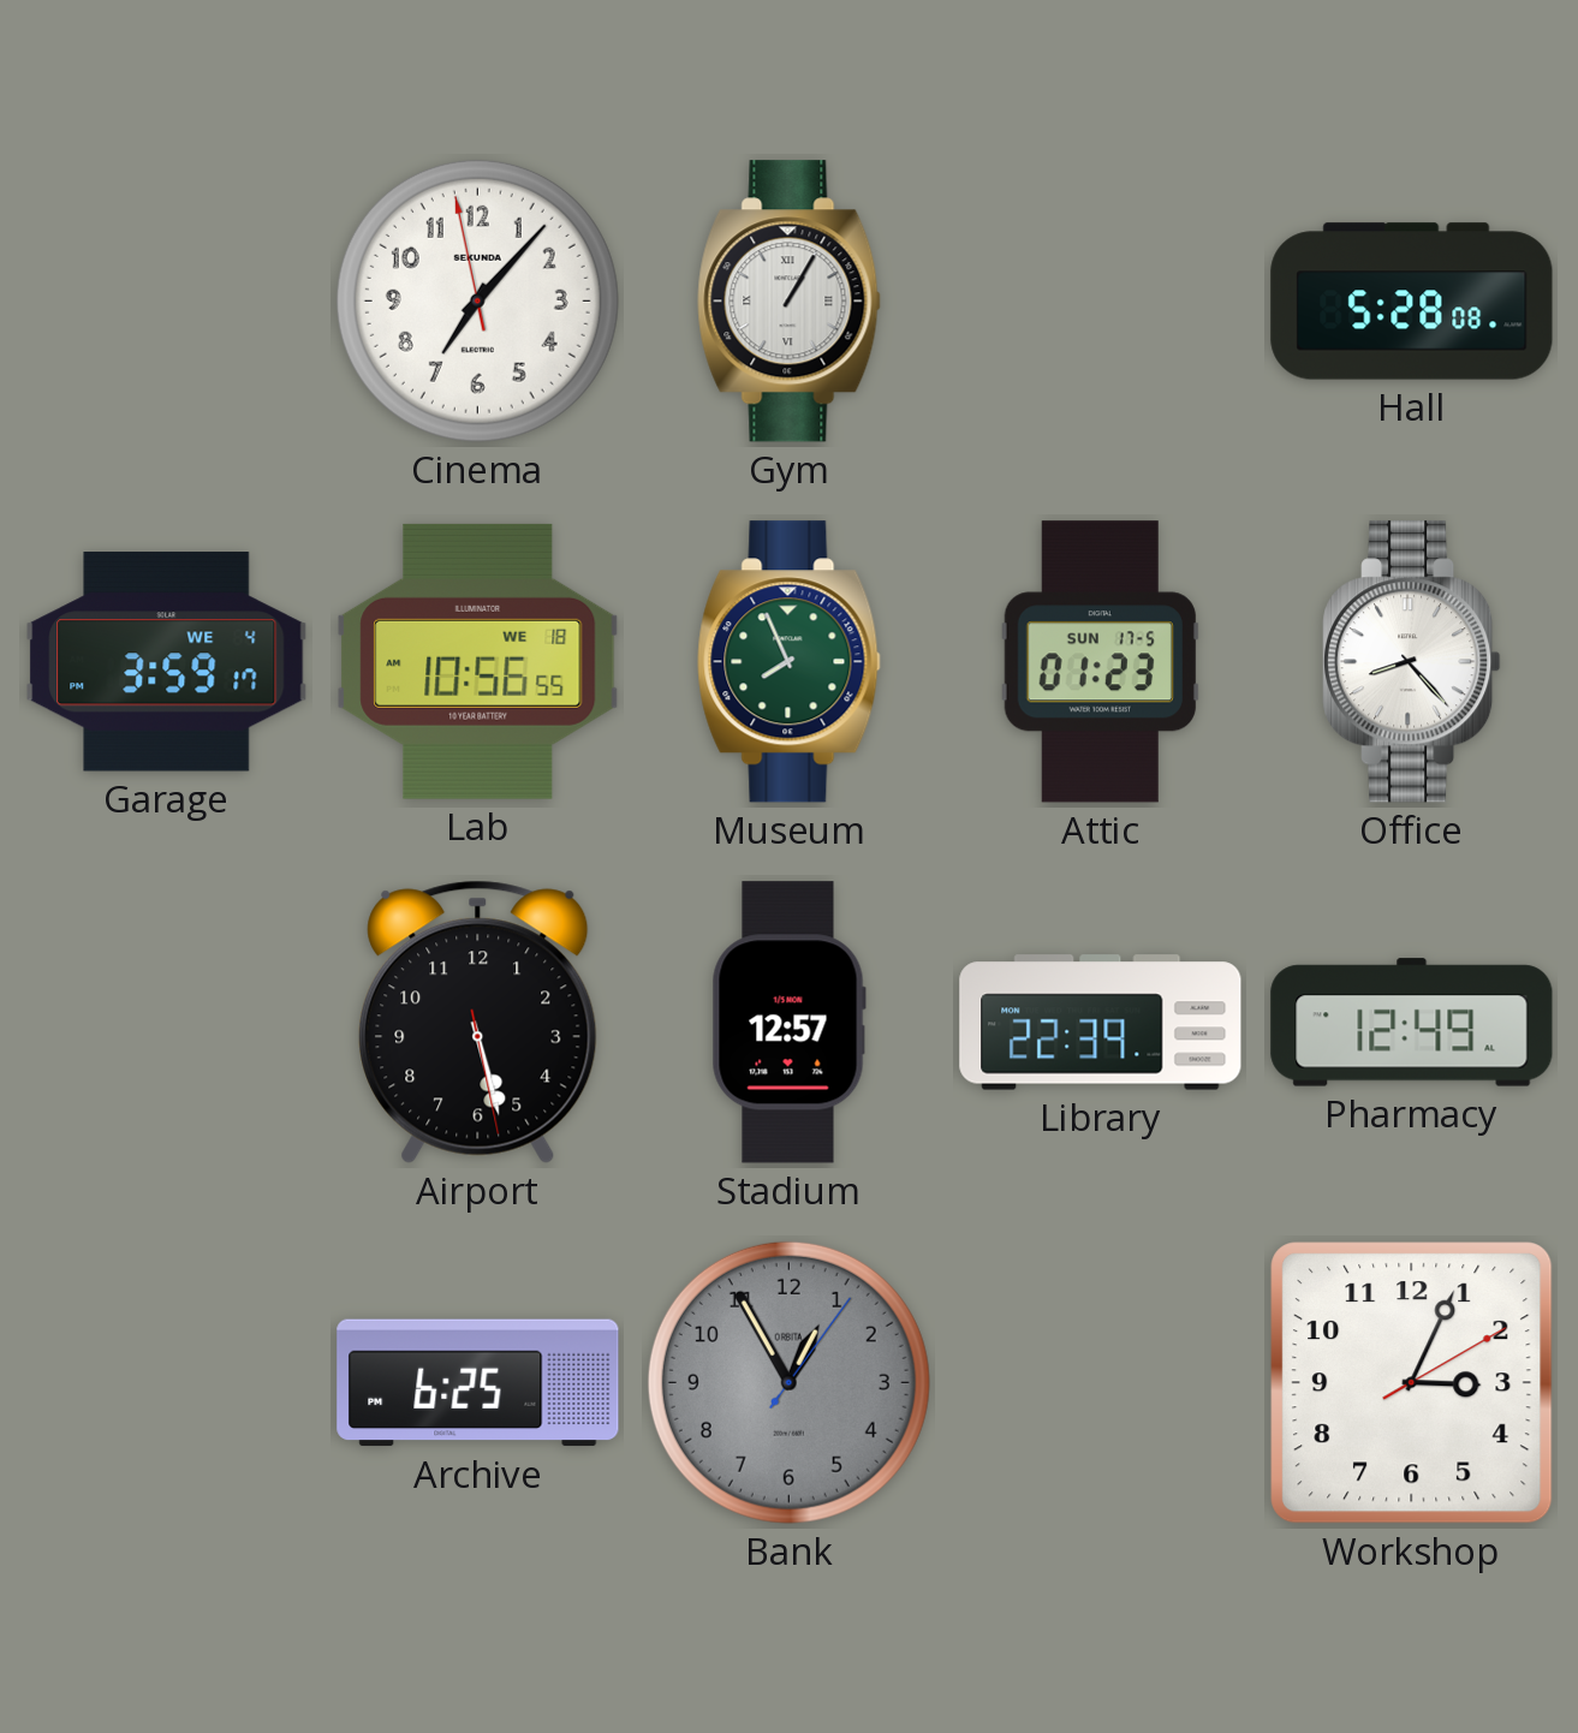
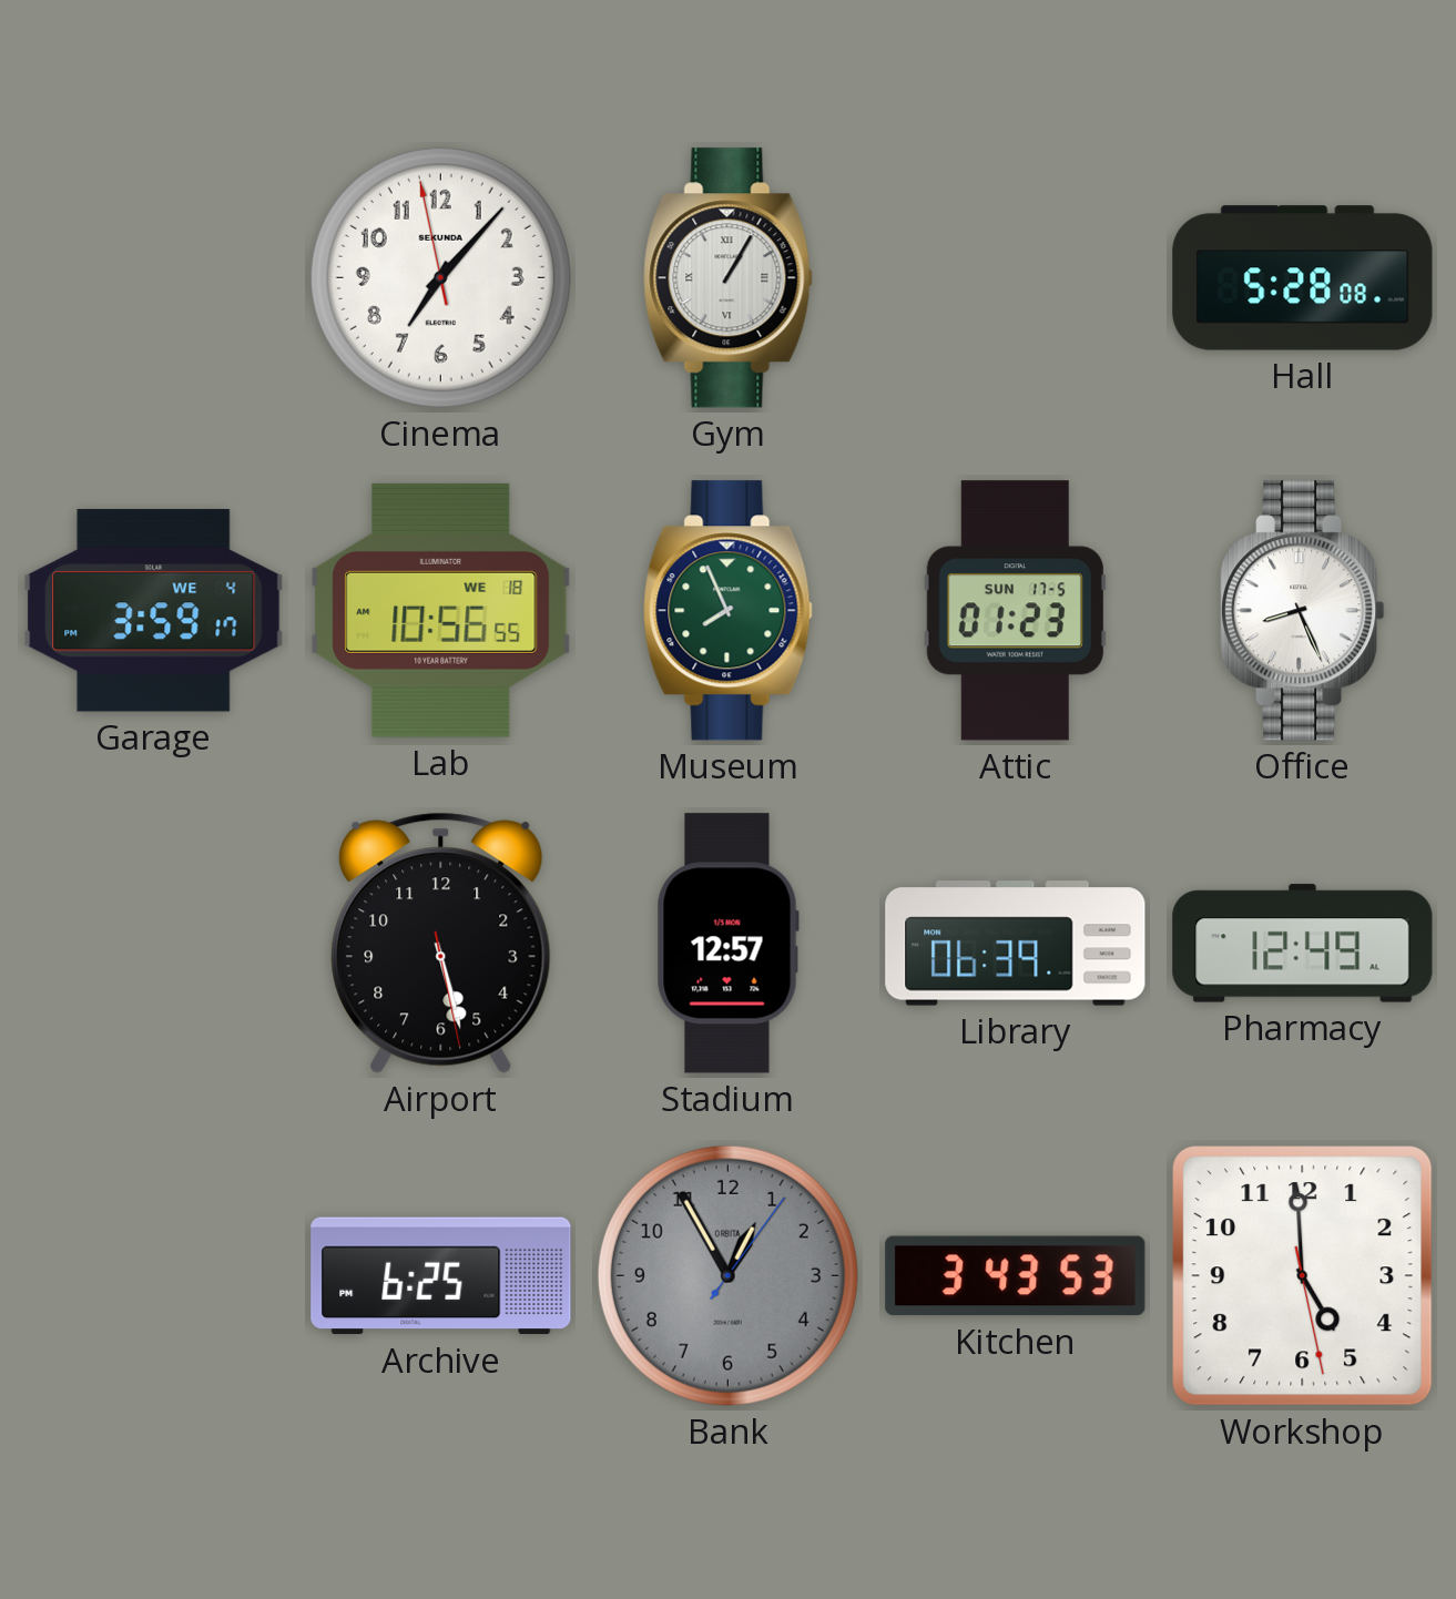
Office: 8:23 -> 8:26
Library: 22:39 -> 06:39
Kitchen: none -> 3:43
Workshop: 3:04 -> 4:59
